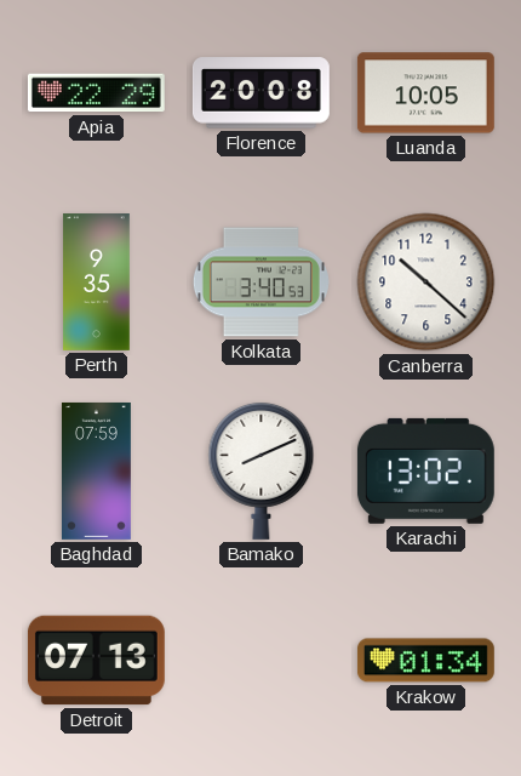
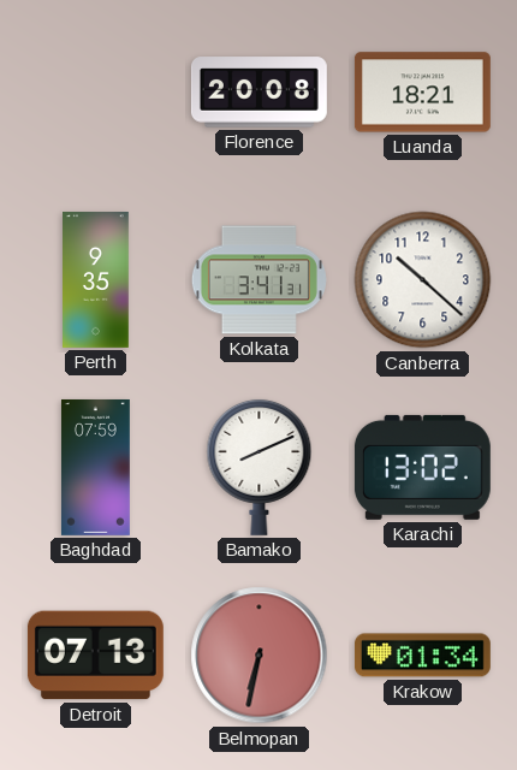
Apia: 22:29 -> none
Luanda: 10:05 -> 18:21
Kolkata: 3:40 -> 3:41
Belmopan: none -> 6:32
